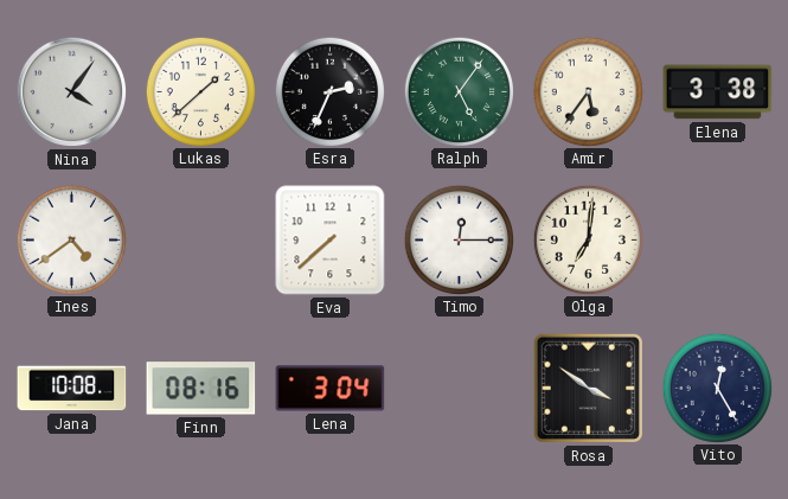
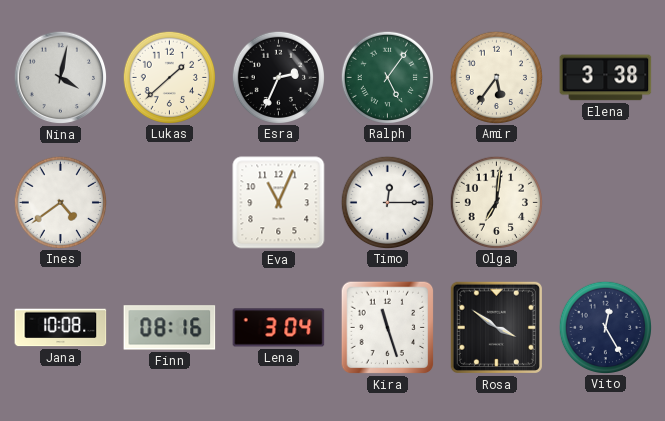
Nina: 4:06 -> 4:02
Eva: 7:38 -> 11:04
Kira: none -> 11:27
